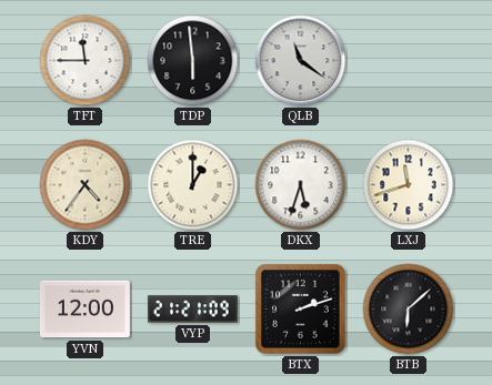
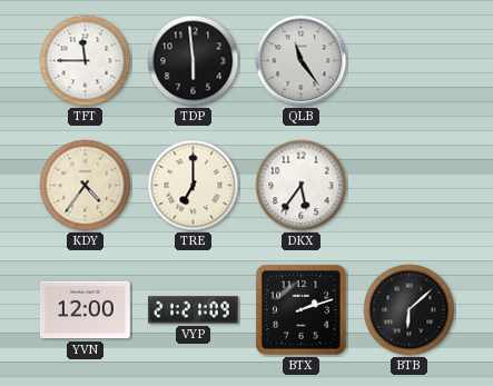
QLB: 11:21 -> 11:24
TRE: 1:00 -> 7:00
DKX: 5:33 -> 5:36
LXJ: 11:42 -> none
